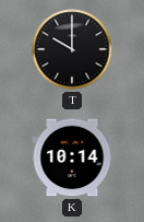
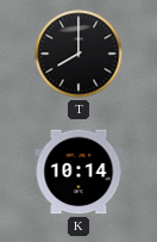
T: 10:00 -> 8:00
